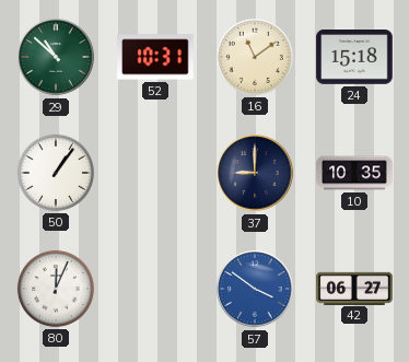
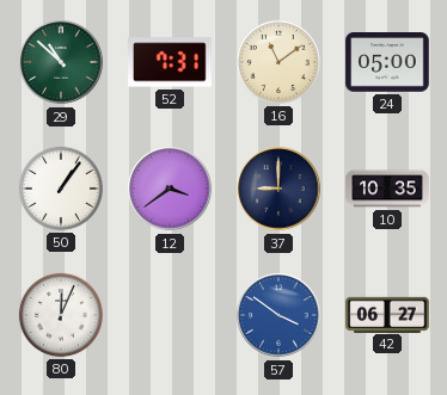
52: 10:31 -> 7:31
24: 15:18 -> 05:00
12: none -> 3:39
